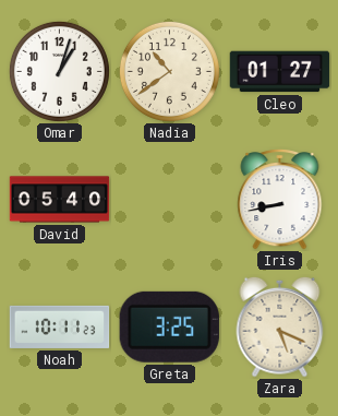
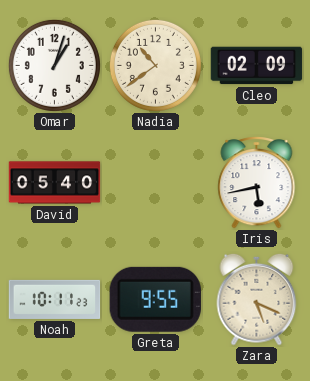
Cleo: 01:27 -> 02:09
Iris: 8:43 -> 5:43
Greta: 3:25 -> 9:55
